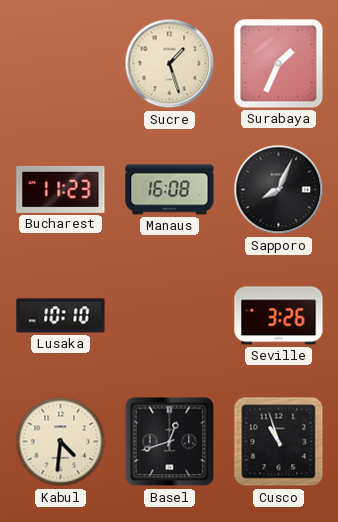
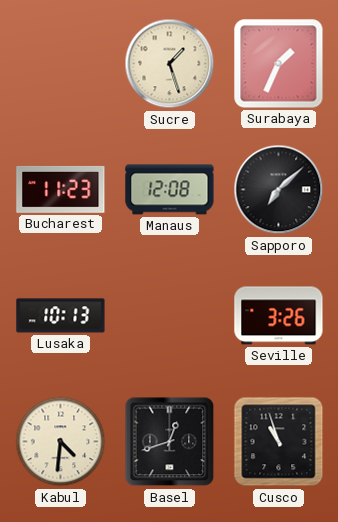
Manaus: 16:08 -> 12:08
Sapporo: 8:04 -> 7:08
Lusaka: 10:10 -> 10:13
